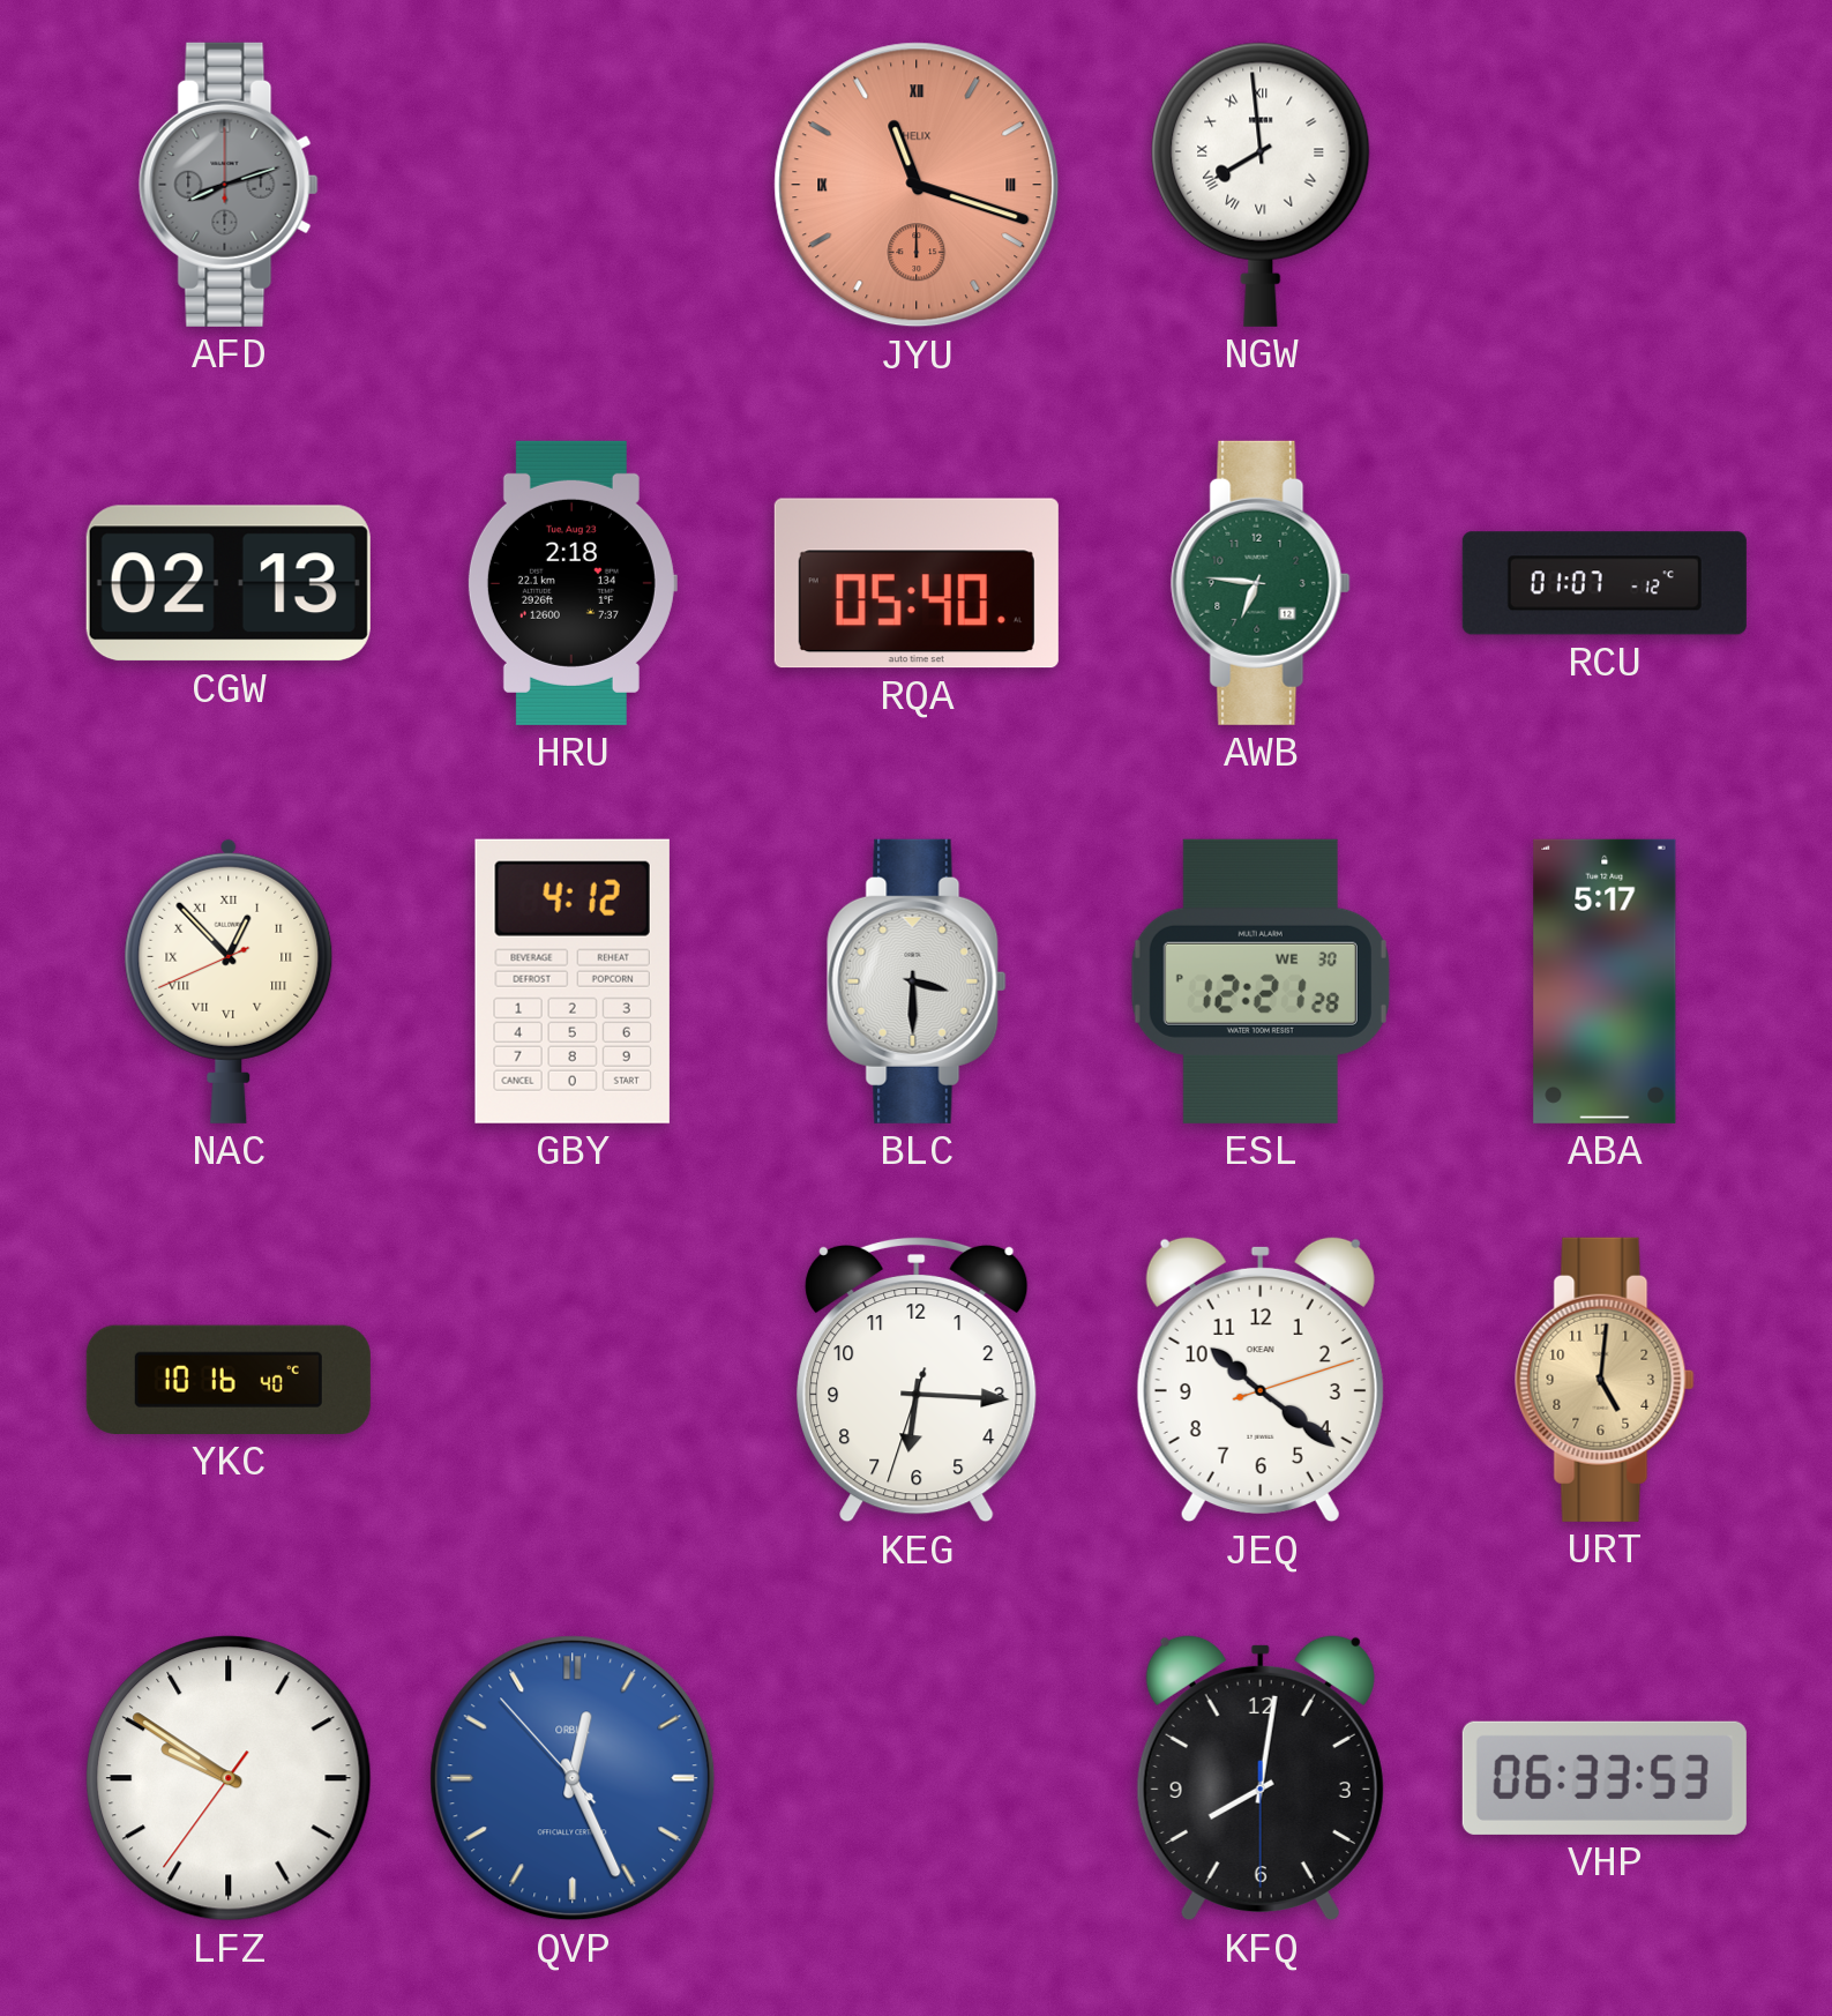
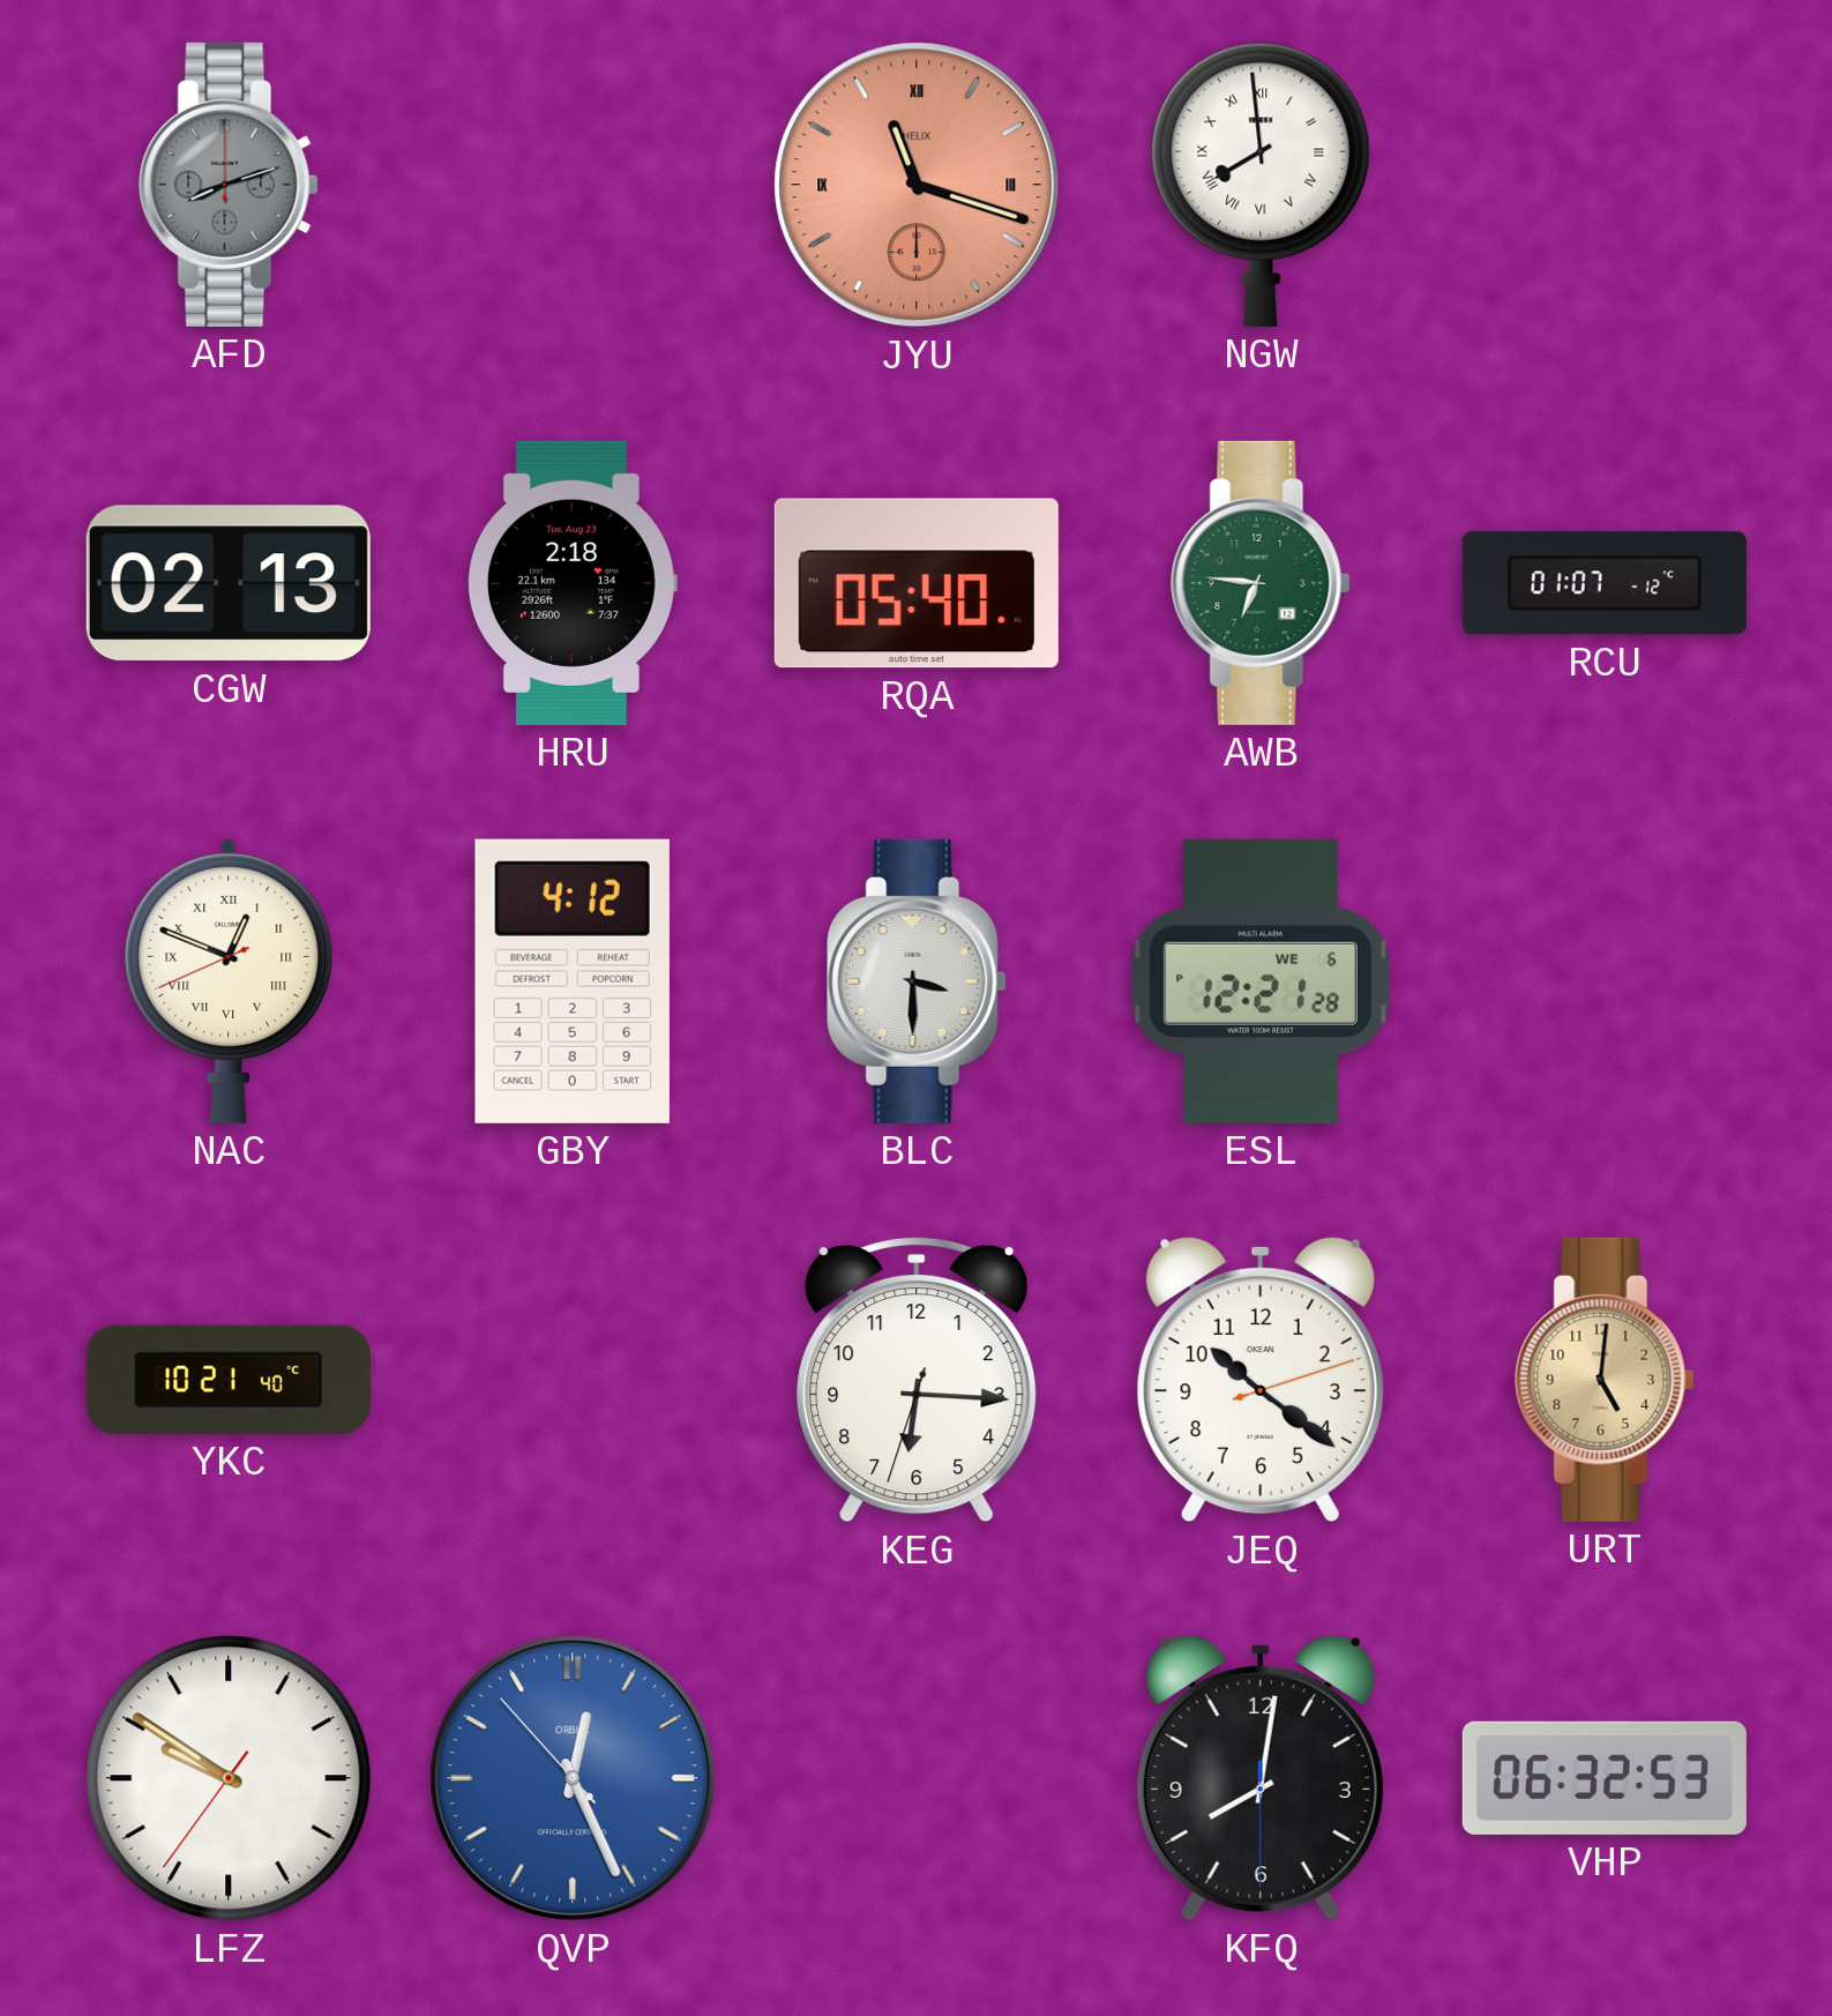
NAC: 12:52 -> 12:48
ESL date: WE 30 -> WE 6
ABA: 5:17 -> none
YKC: 10:16 -> 10:21
VHP: 06:33 -> 06:32
